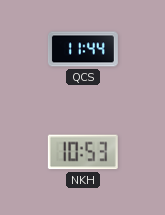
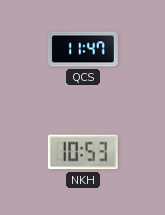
QCS: 11:44 -> 11:47
